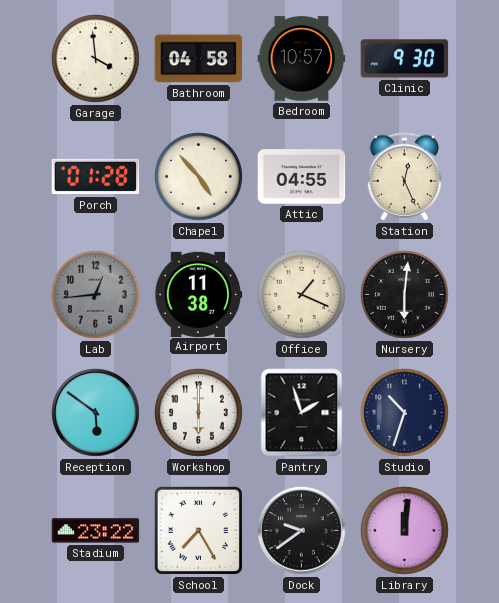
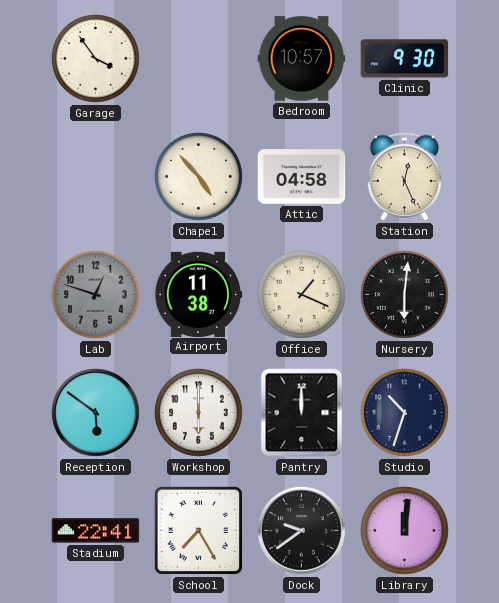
Garage: 3:59 -> 3:54
Bathroom: 04:58 -> none
Porch: 01:28 -> none
Attic: 04:55 -> 04:58
Lab: 12:44 -> 12:48
Pantry: 1:57 -> 12:00
Stadium: 23:22 -> 22:41
